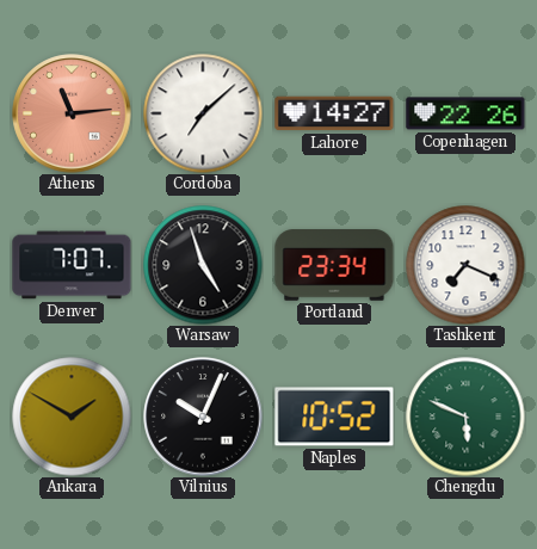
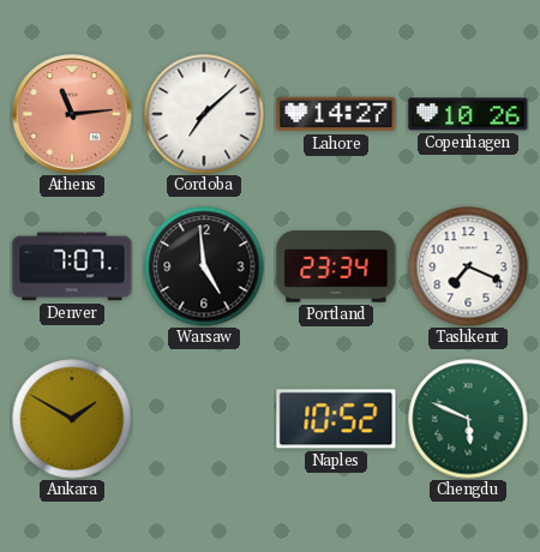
Copenhagen: 22:26 -> 10:26
Warsaw: 4:57 -> 4:59
Vilnius: 10:04 -> none
